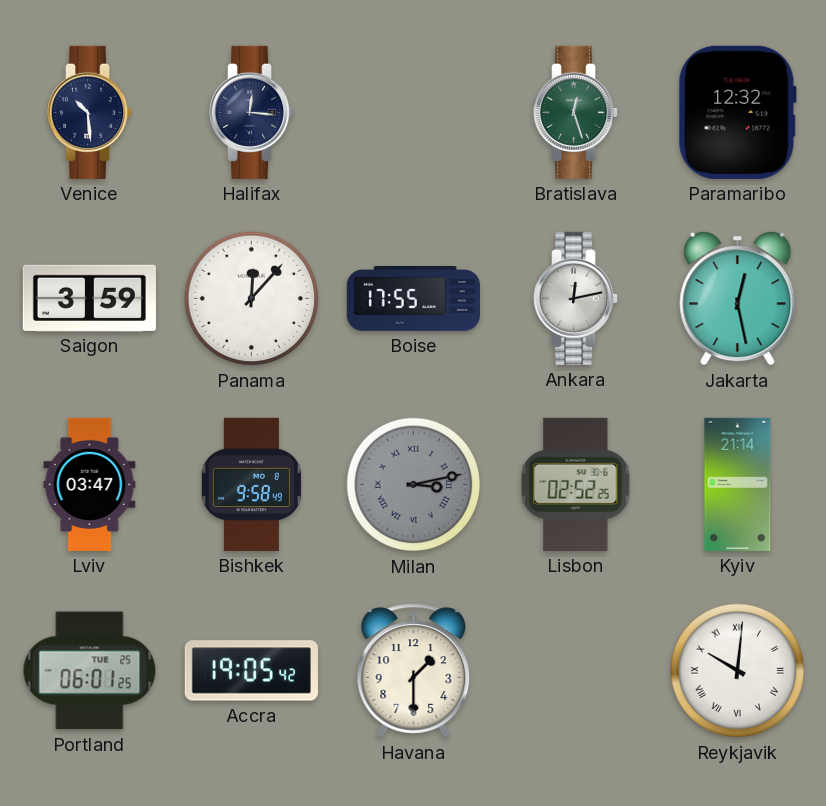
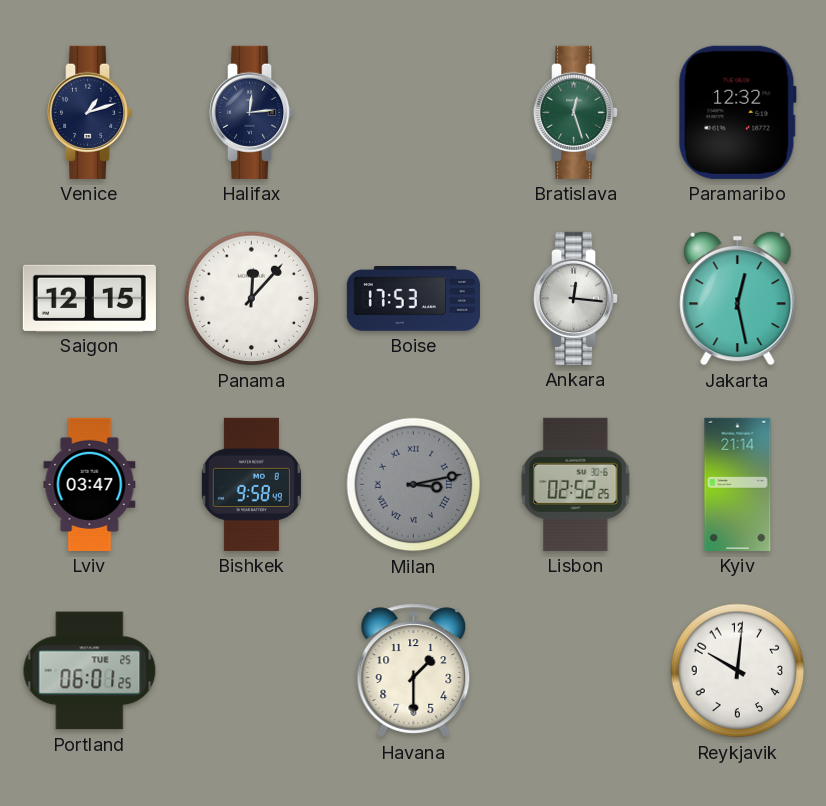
Venice: 10:29 -> 1:12
Halifax: 12:16 -> 12:14
Saigon: 3:59 -> 12:15
Boise: 17:55 -> 17:53
Ankara: 12:13 -> 12:16
Accra: 19:05 -> none
Reykjavik numerals: Roman -> Arabic
